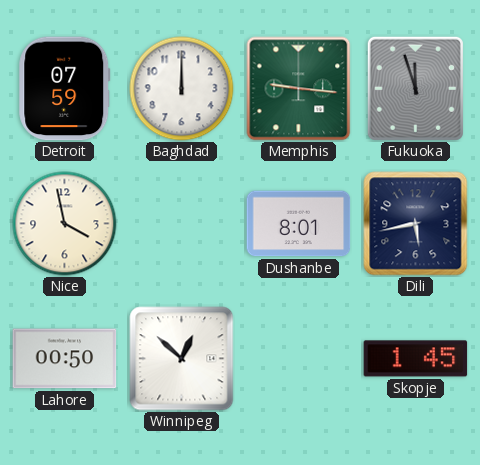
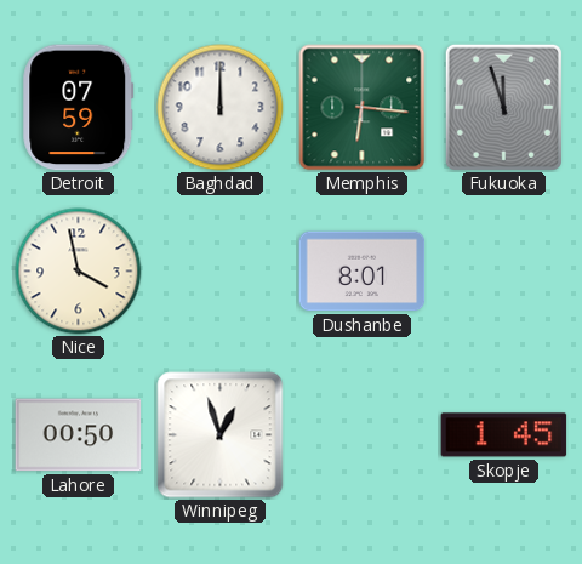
Memphis: 9:16 -> 6:16
Dili: 5:43 -> none
Winnipeg: 12:52 -> 12:57
